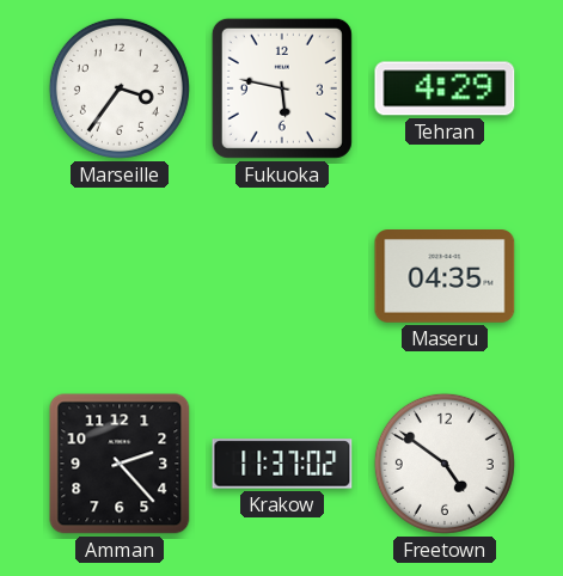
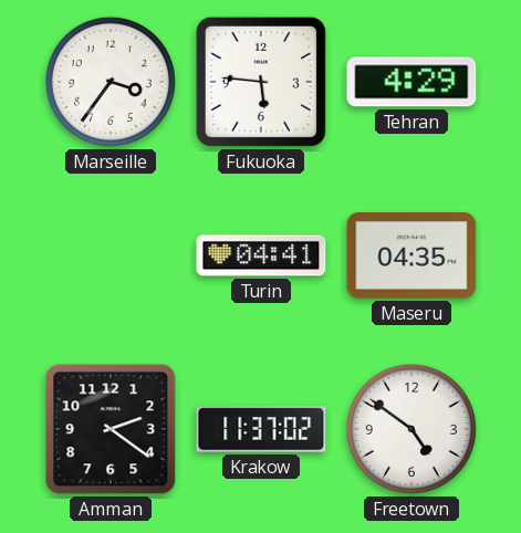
Fukuoka: 5:47 -> 5:46
Turin: none -> 04:41
Amman: 2:23 -> 2:21
